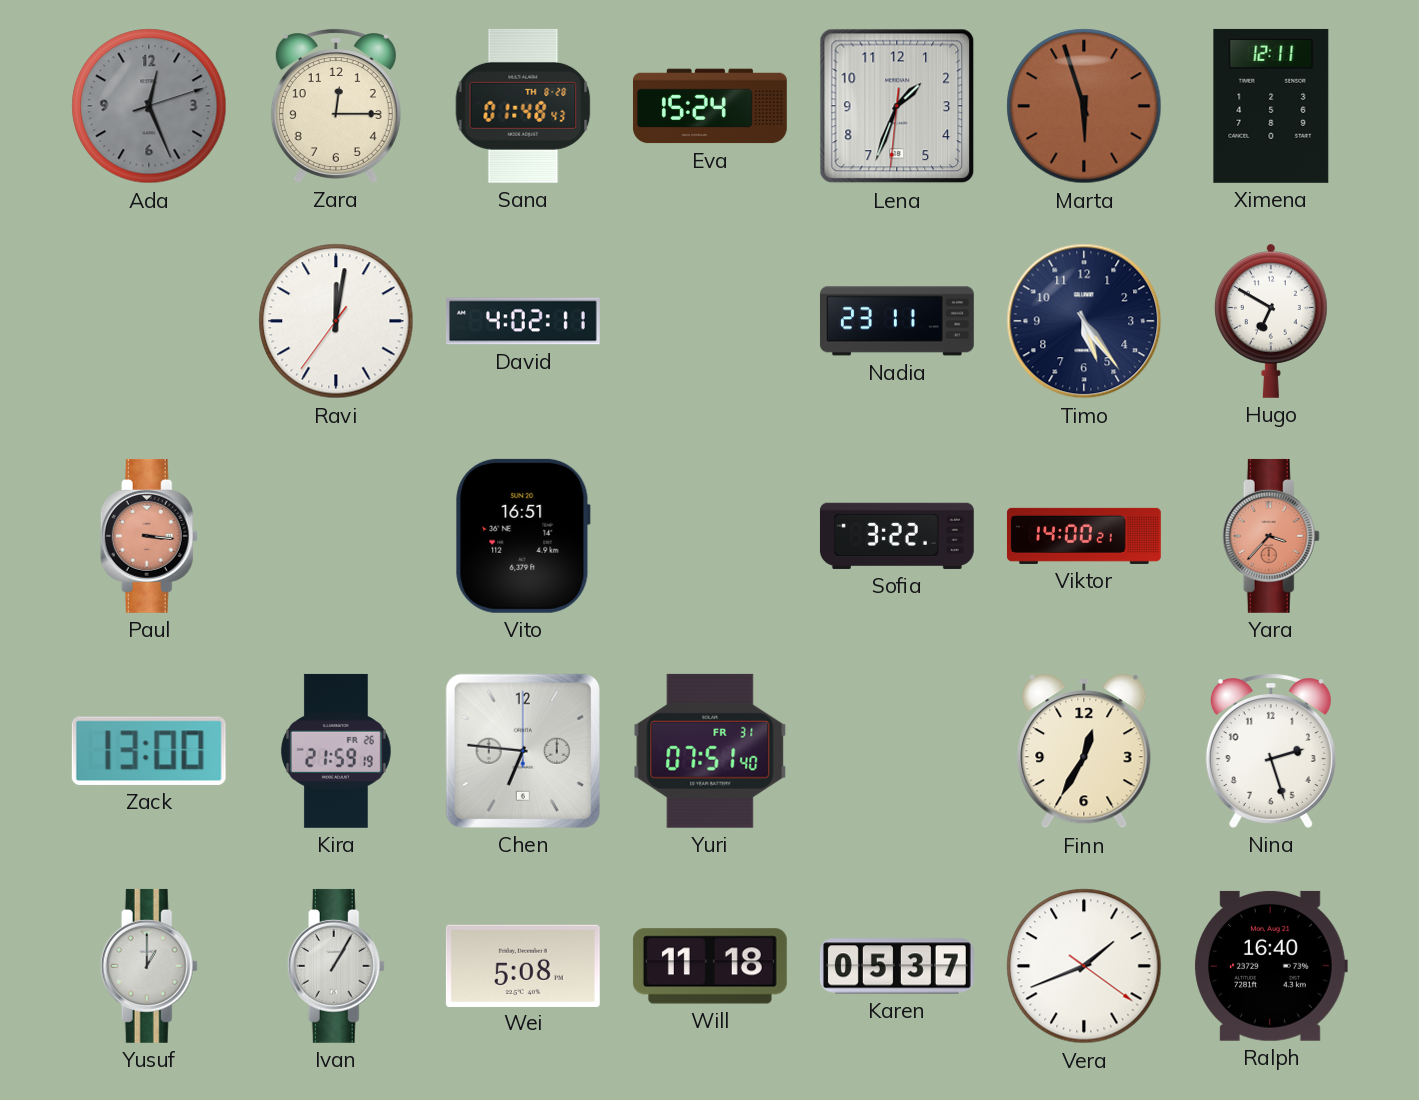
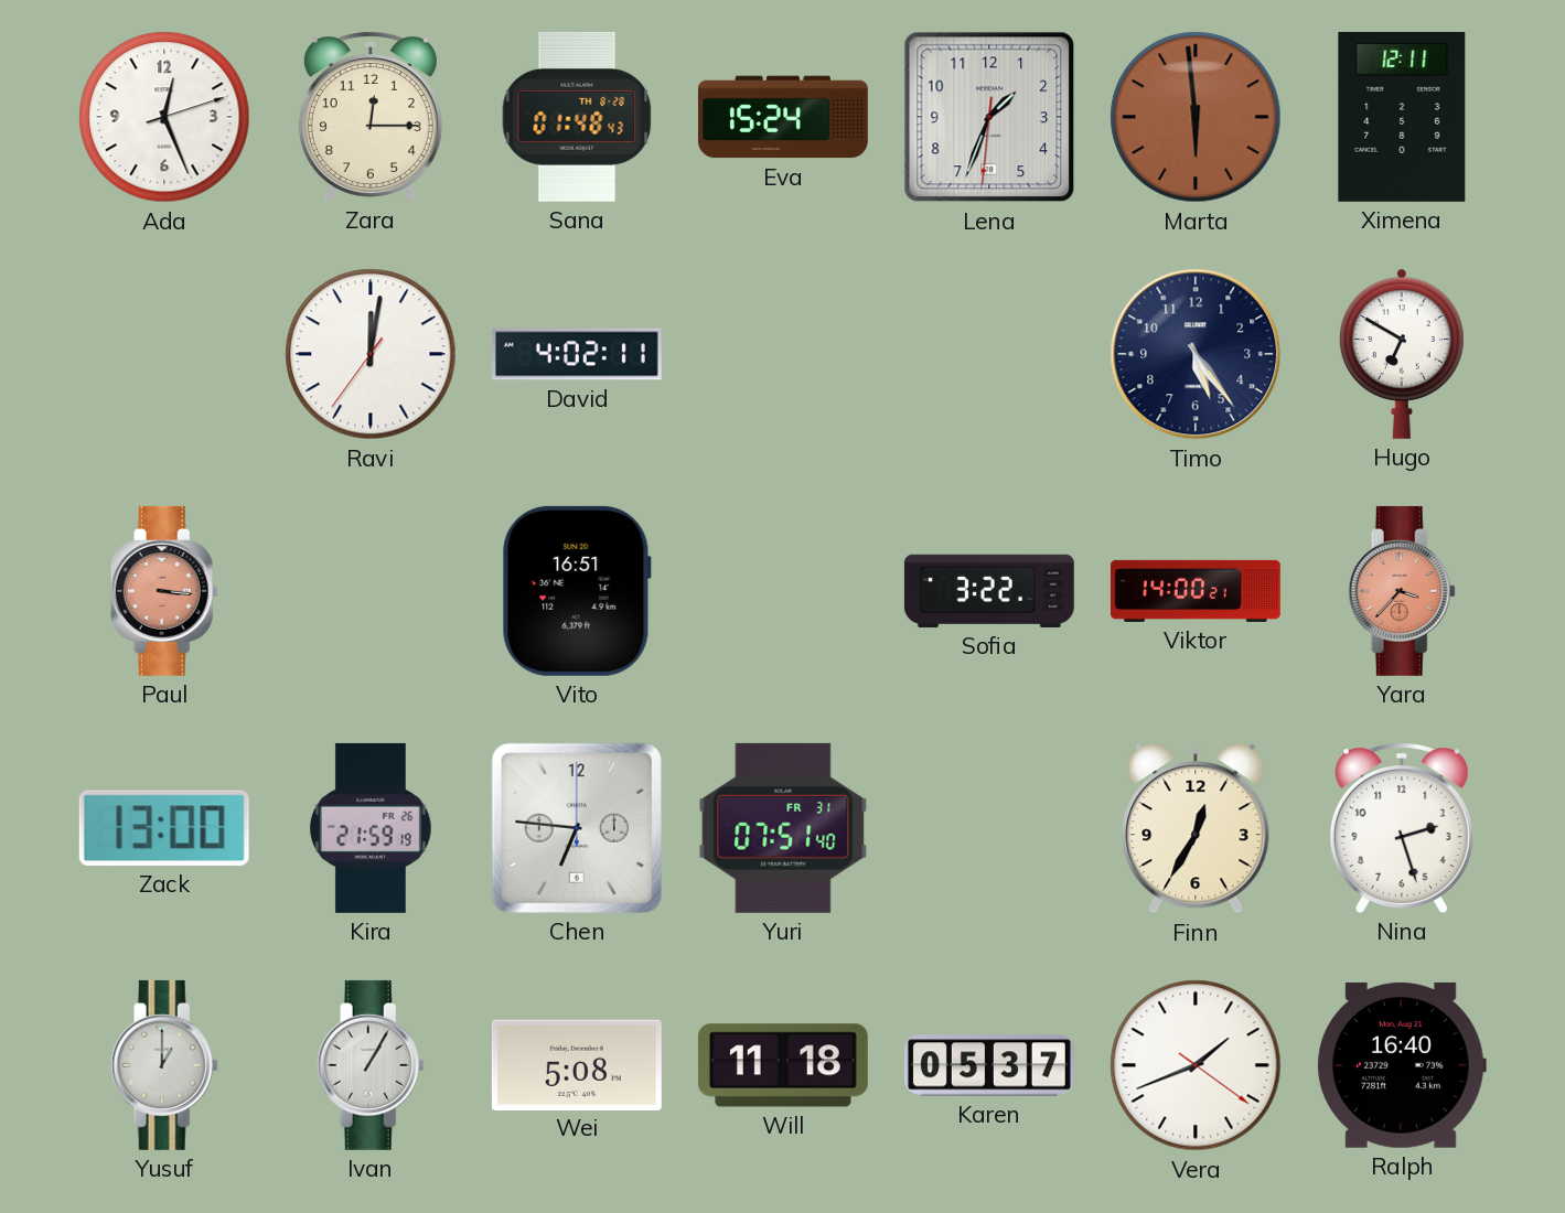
Ada dial: grey -> white
Marta: 5:57 -> 5:59
Nadia: 23:11 -> none
